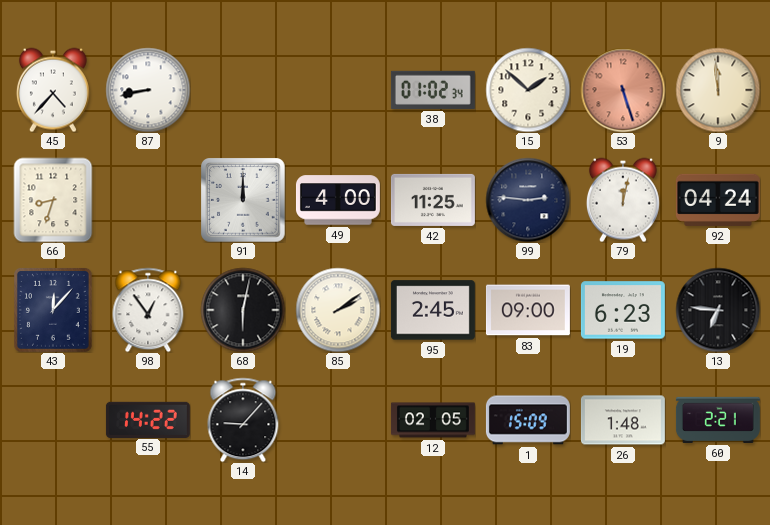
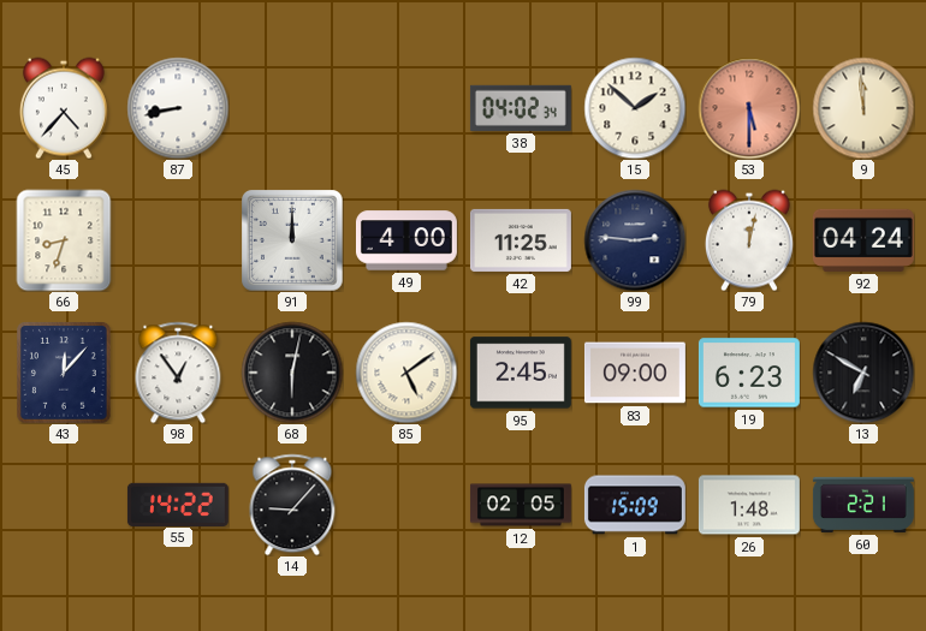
38: 01:02 -> 04:02
53: 5:27 -> 5:30
85: 2:09 -> 5:09
13: 6:46 -> 6:50
